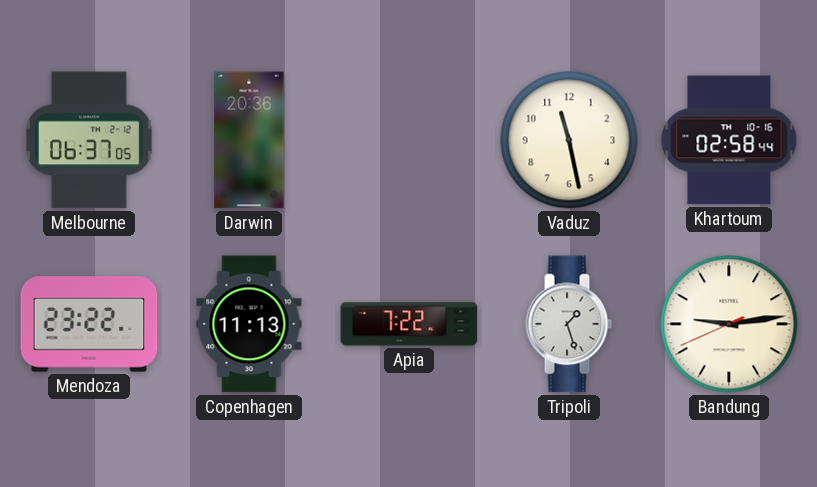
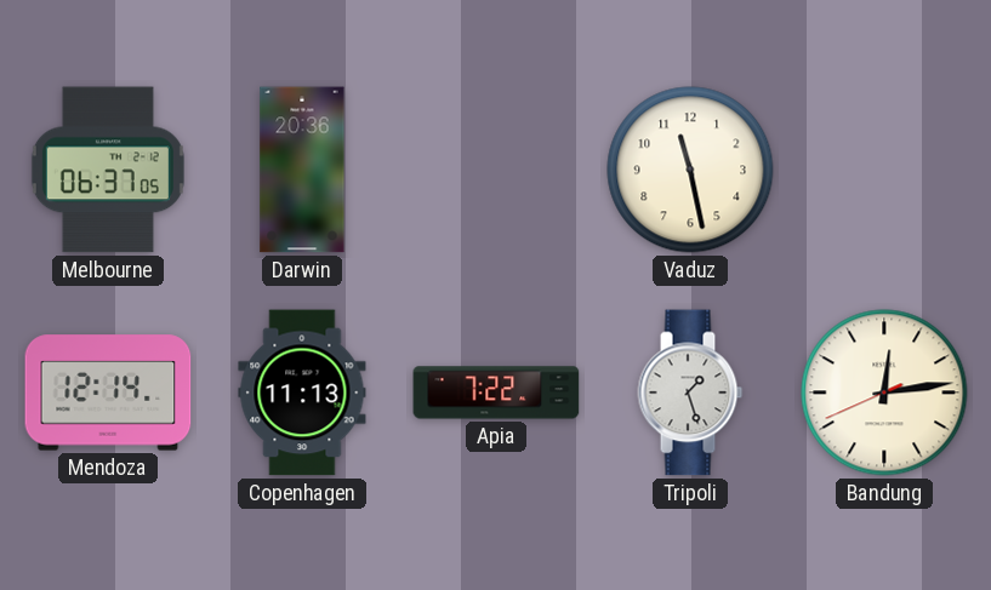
Khartoum: 02:58 -> none
Mendoza: 23:22 -> 12:14
Bandung: 9:13 -> 12:13
